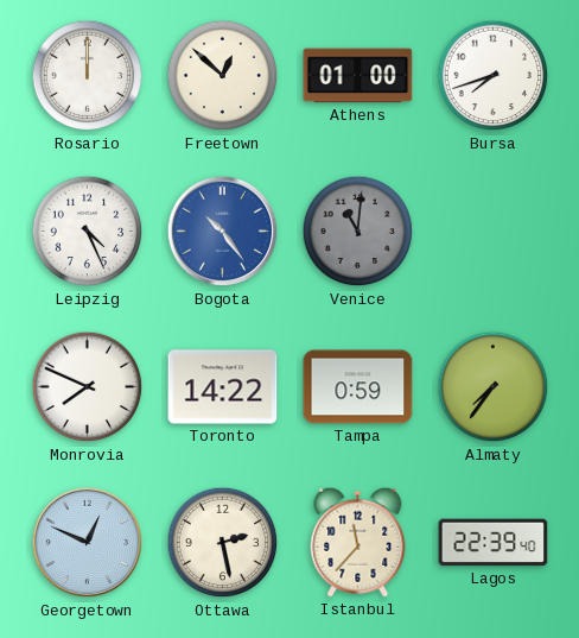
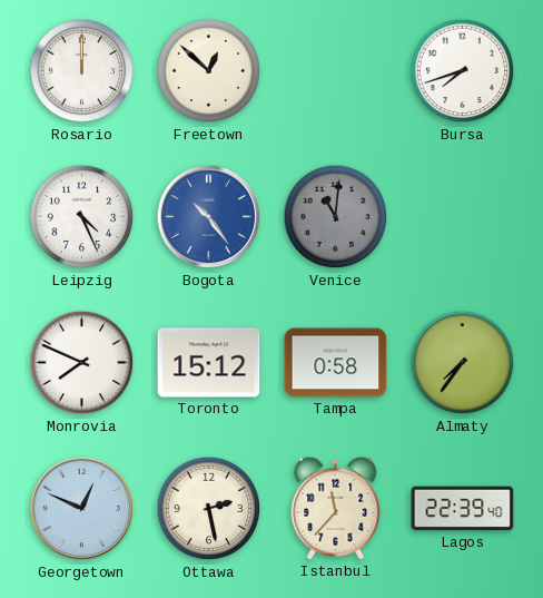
Athens: 01:00 -> none
Toronto: 14:22 -> 15:12
Tampa: 0:59 -> 0:58
